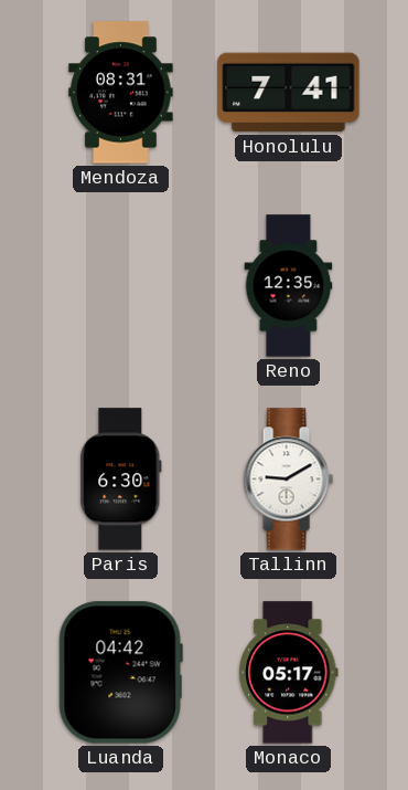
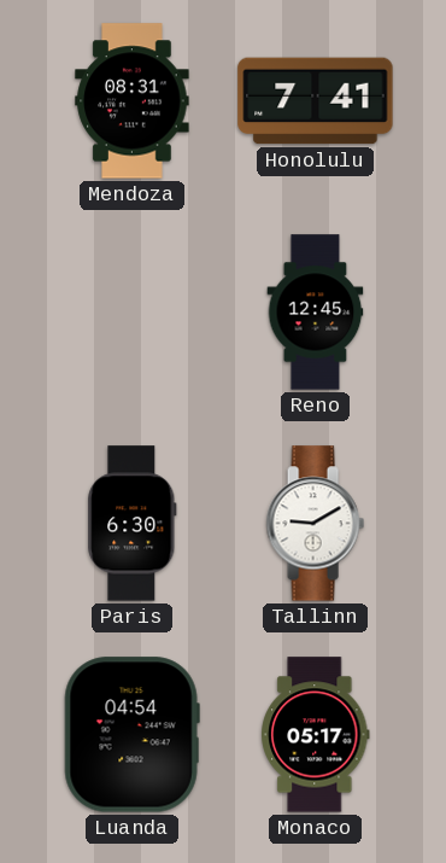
Reno: 12:35 -> 12:45
Luanda: 04:42 -> 04:54
